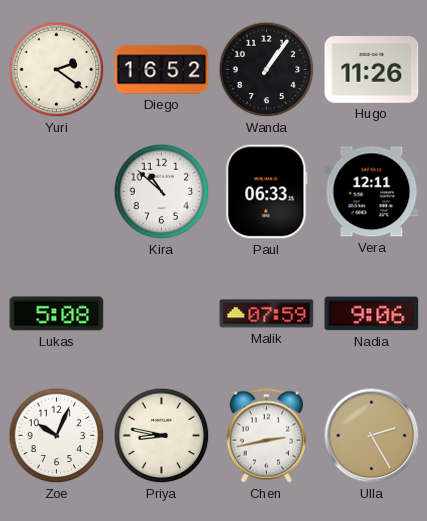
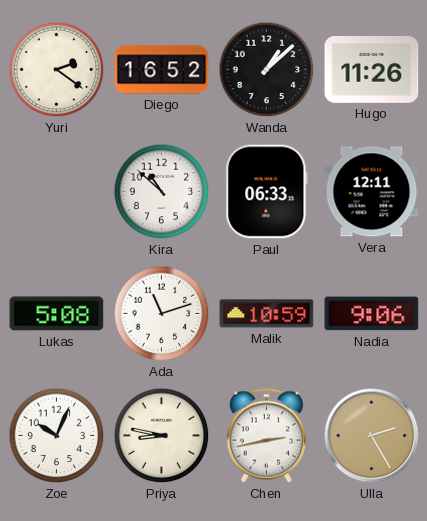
Wanda: 1:06 -> 1:08
Ada: none -> 11:12
Malik: 07:59 -> 10:59
